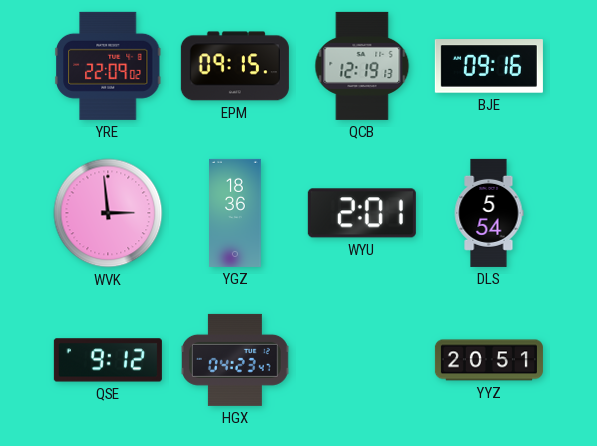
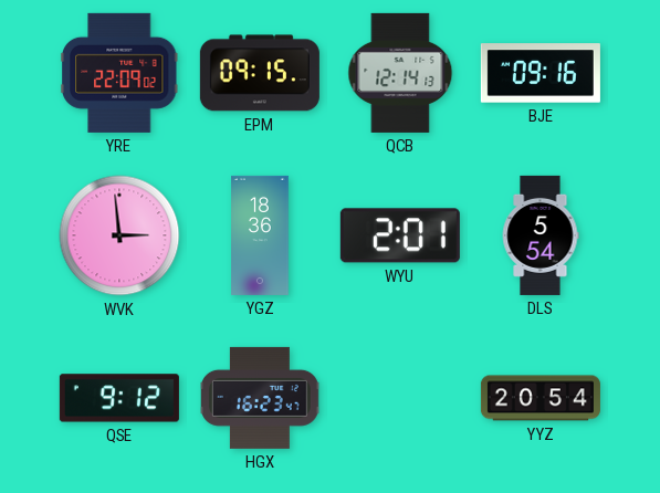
QCB: 12:19 -> 12:14
HGX: 04:23 -> 16:23
YYZ: 20:51 -> 20:54
